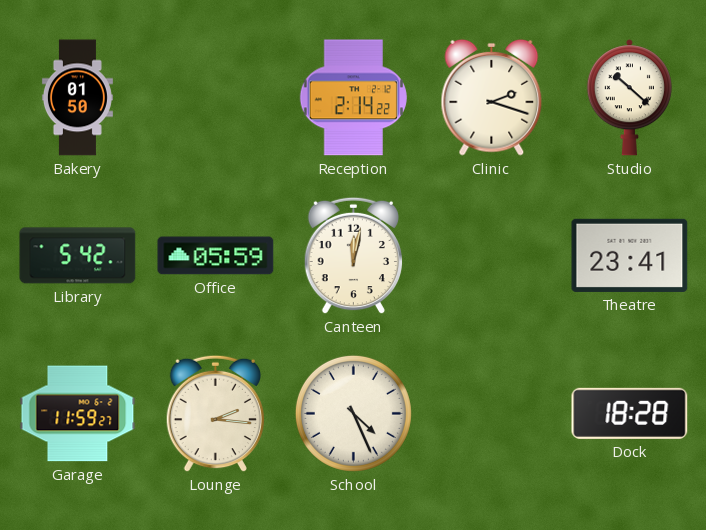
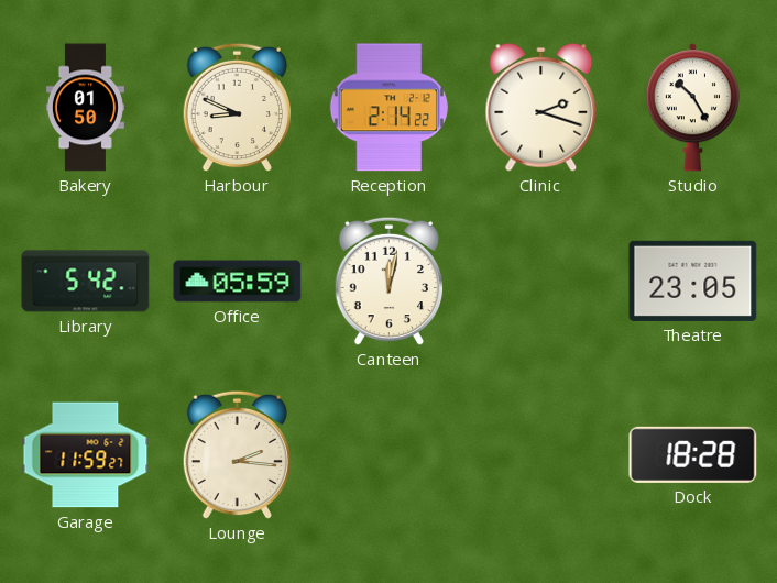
Harbour: none -> 8:49
Studio: 10:22 -> 10:25
Theatre: 23:41 -> 23:05
School: 4:26 -> none
